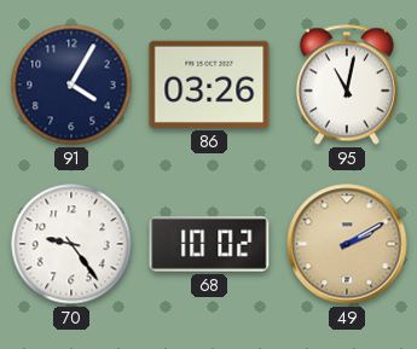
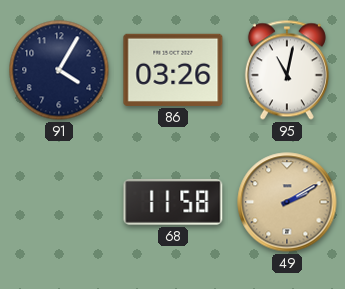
70: 9:24 -> none
68: 10:02 -> 11:58
